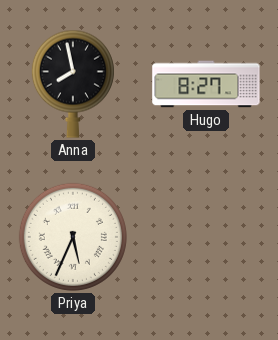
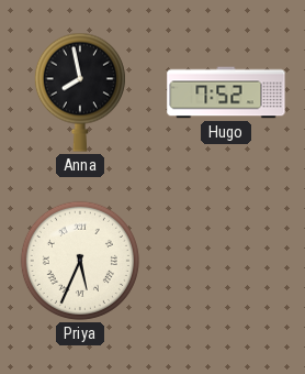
Hugo: 8:27 -> 7:52
